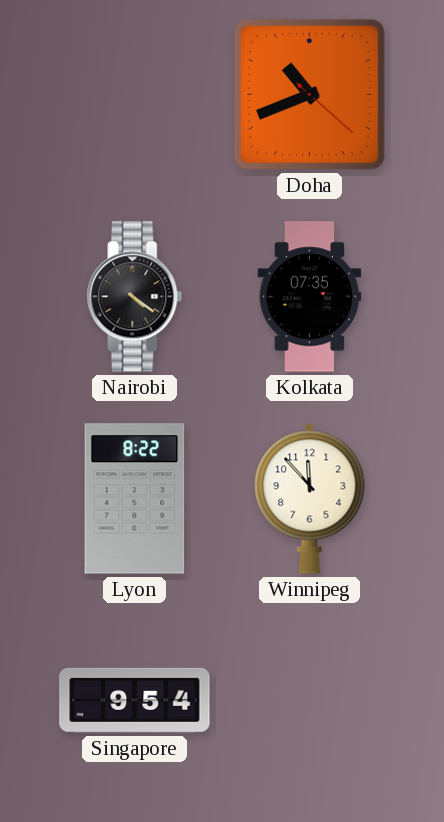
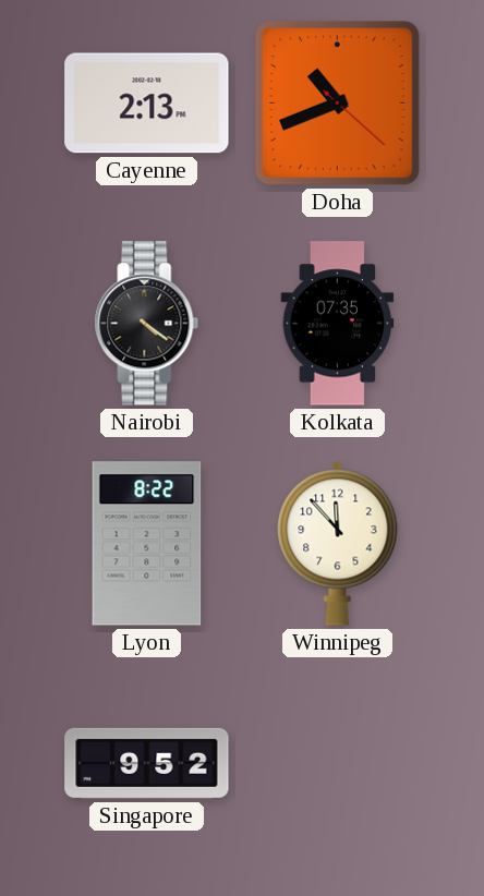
Cayenne: none -> 2:13
Singapore: 9:54 -> 9:52
